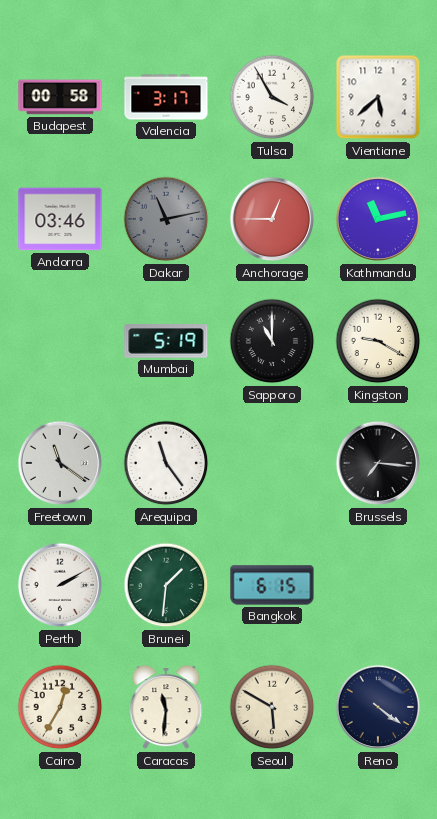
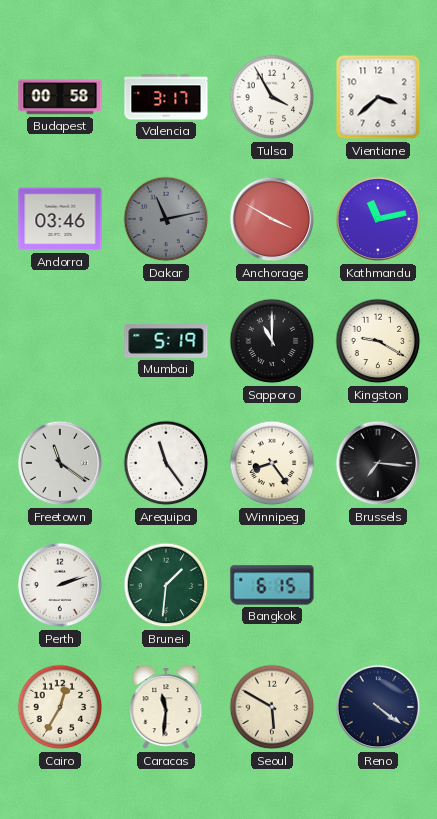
Vientiane: 5:38 -> 3:38
Anchorage: 12:45 -> 3:50
Winnipeg: none -> 8:24
Perth: 2:10 -> 2:12
